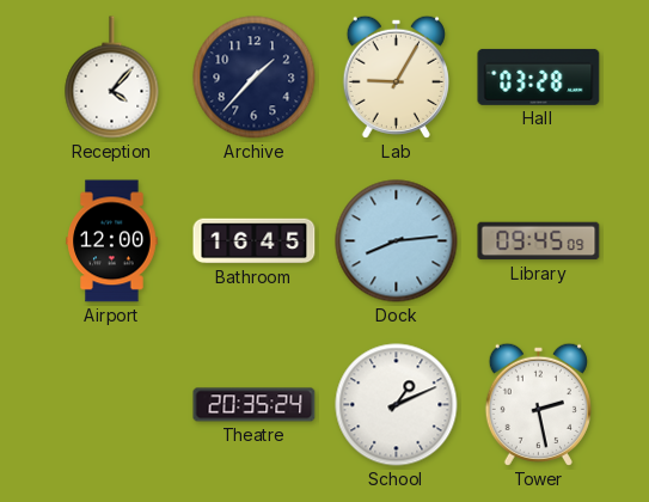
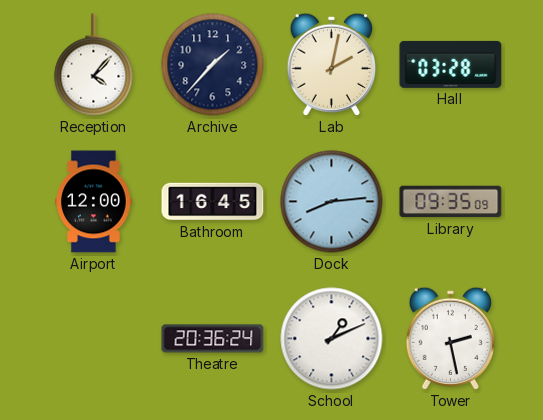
Lab: 9:05 -> 2:02
Library: 09:45 -> 09:35
Theatre: 20:35 -> 20:36
